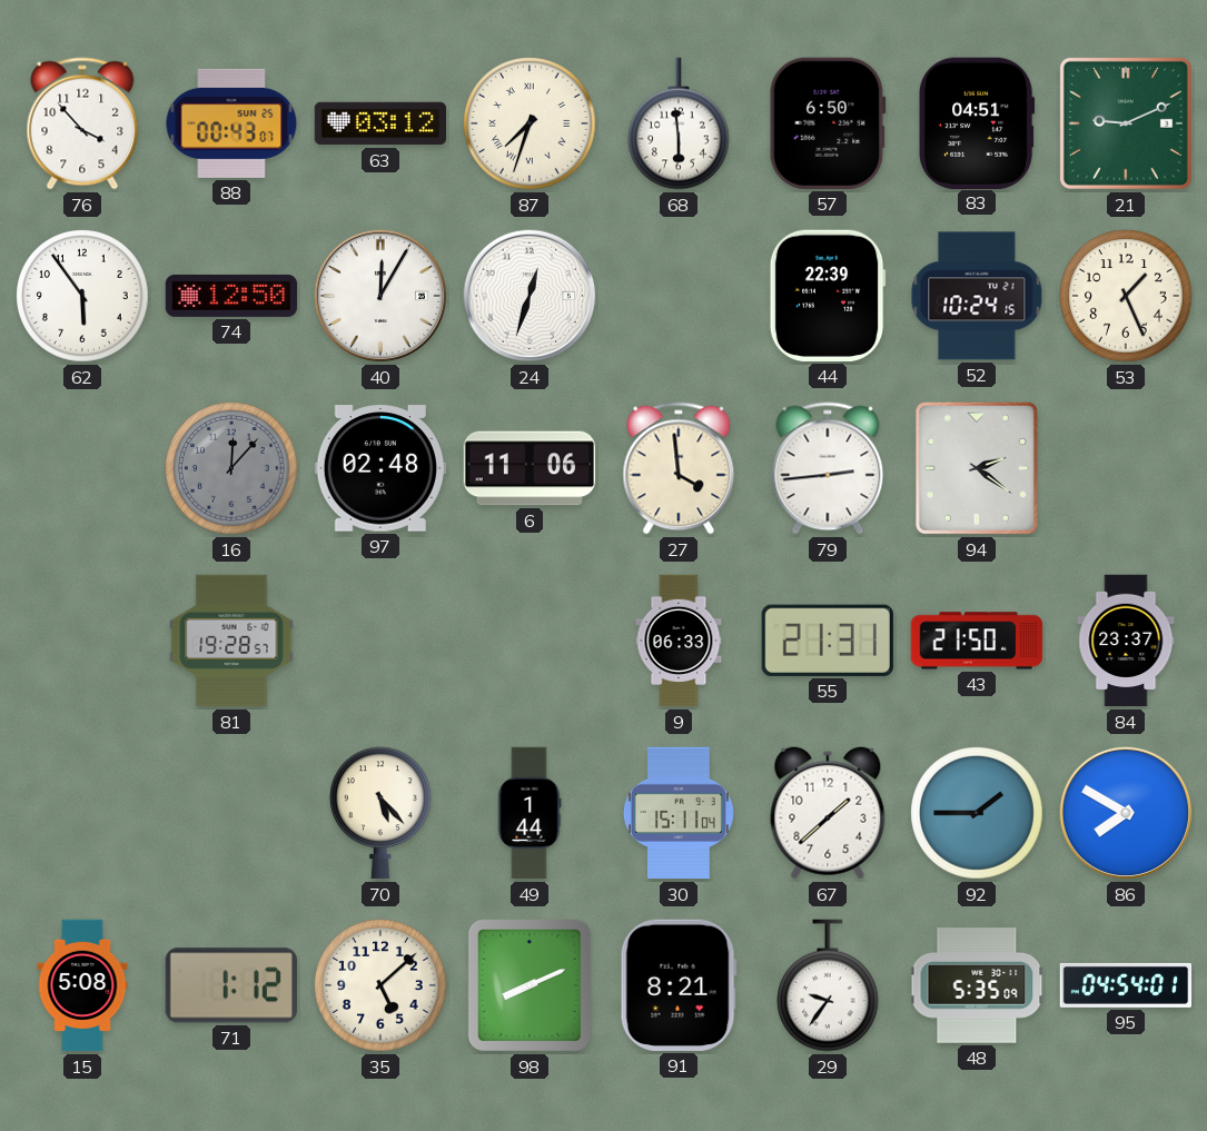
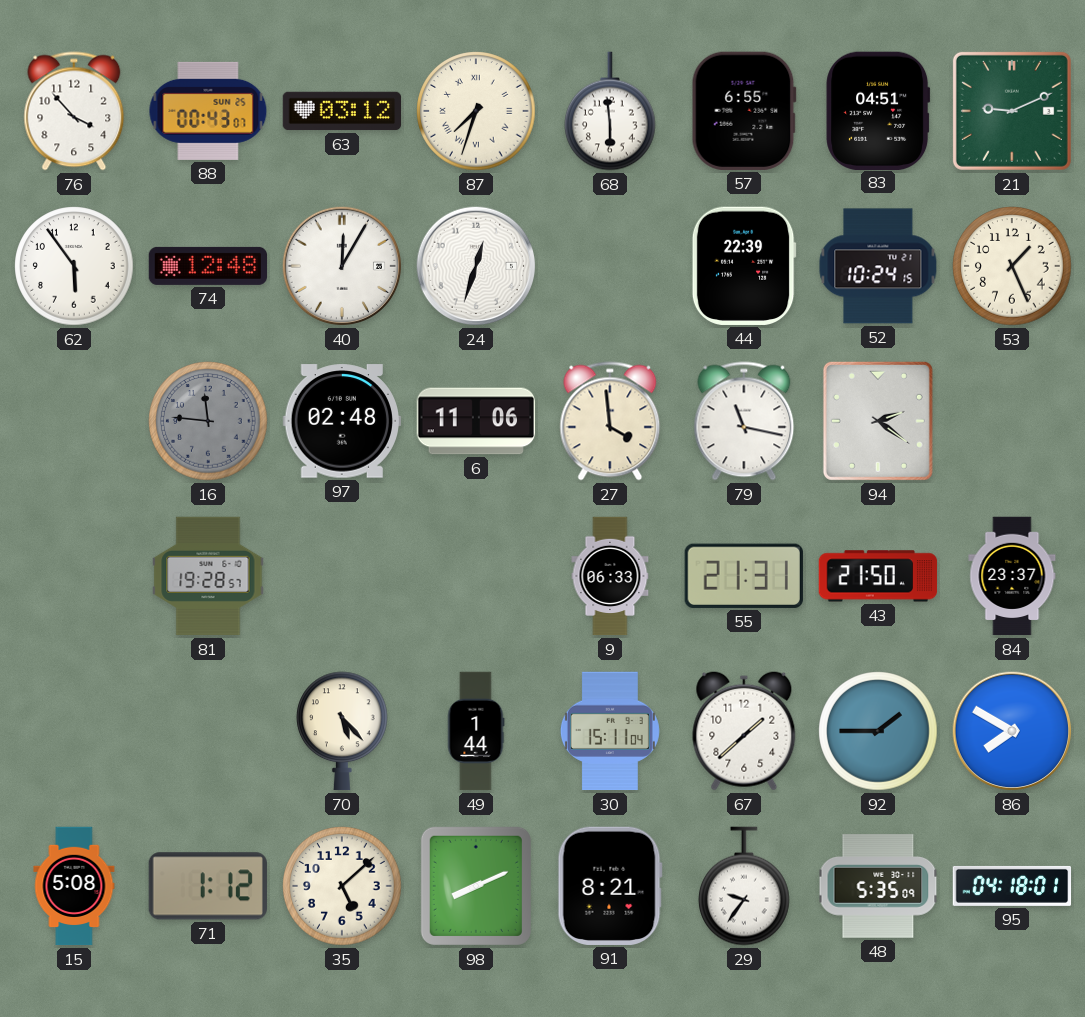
57: 6:50 -> 6:55
74: 12:50 -> 12:48
16: 12:07 -> 11:46
79: 2:44 -> 11:17
95: 04:54 -> 04:18
